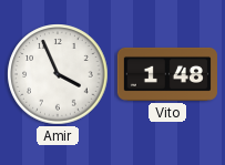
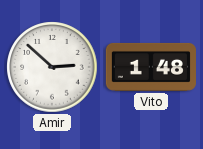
Amir: 3:56 -> 2:52
